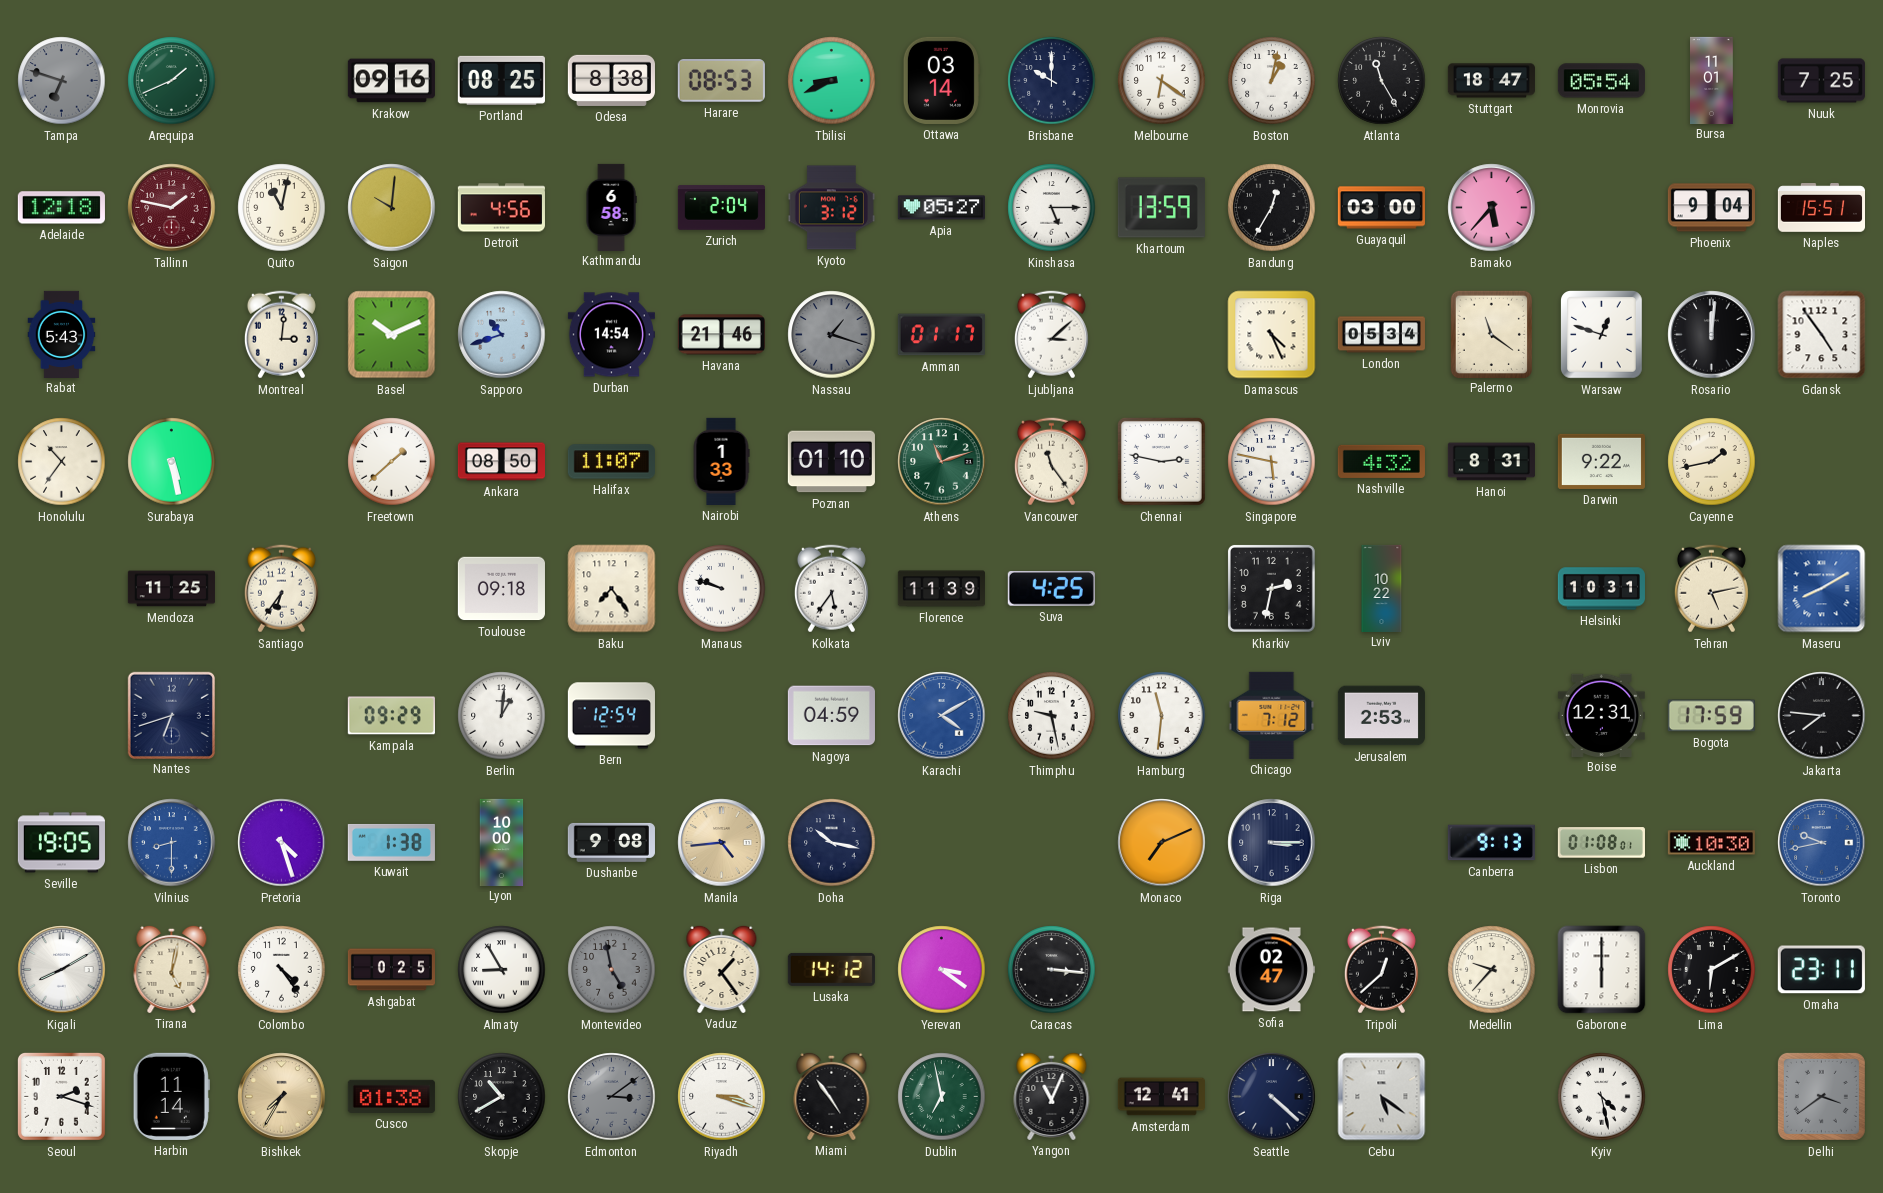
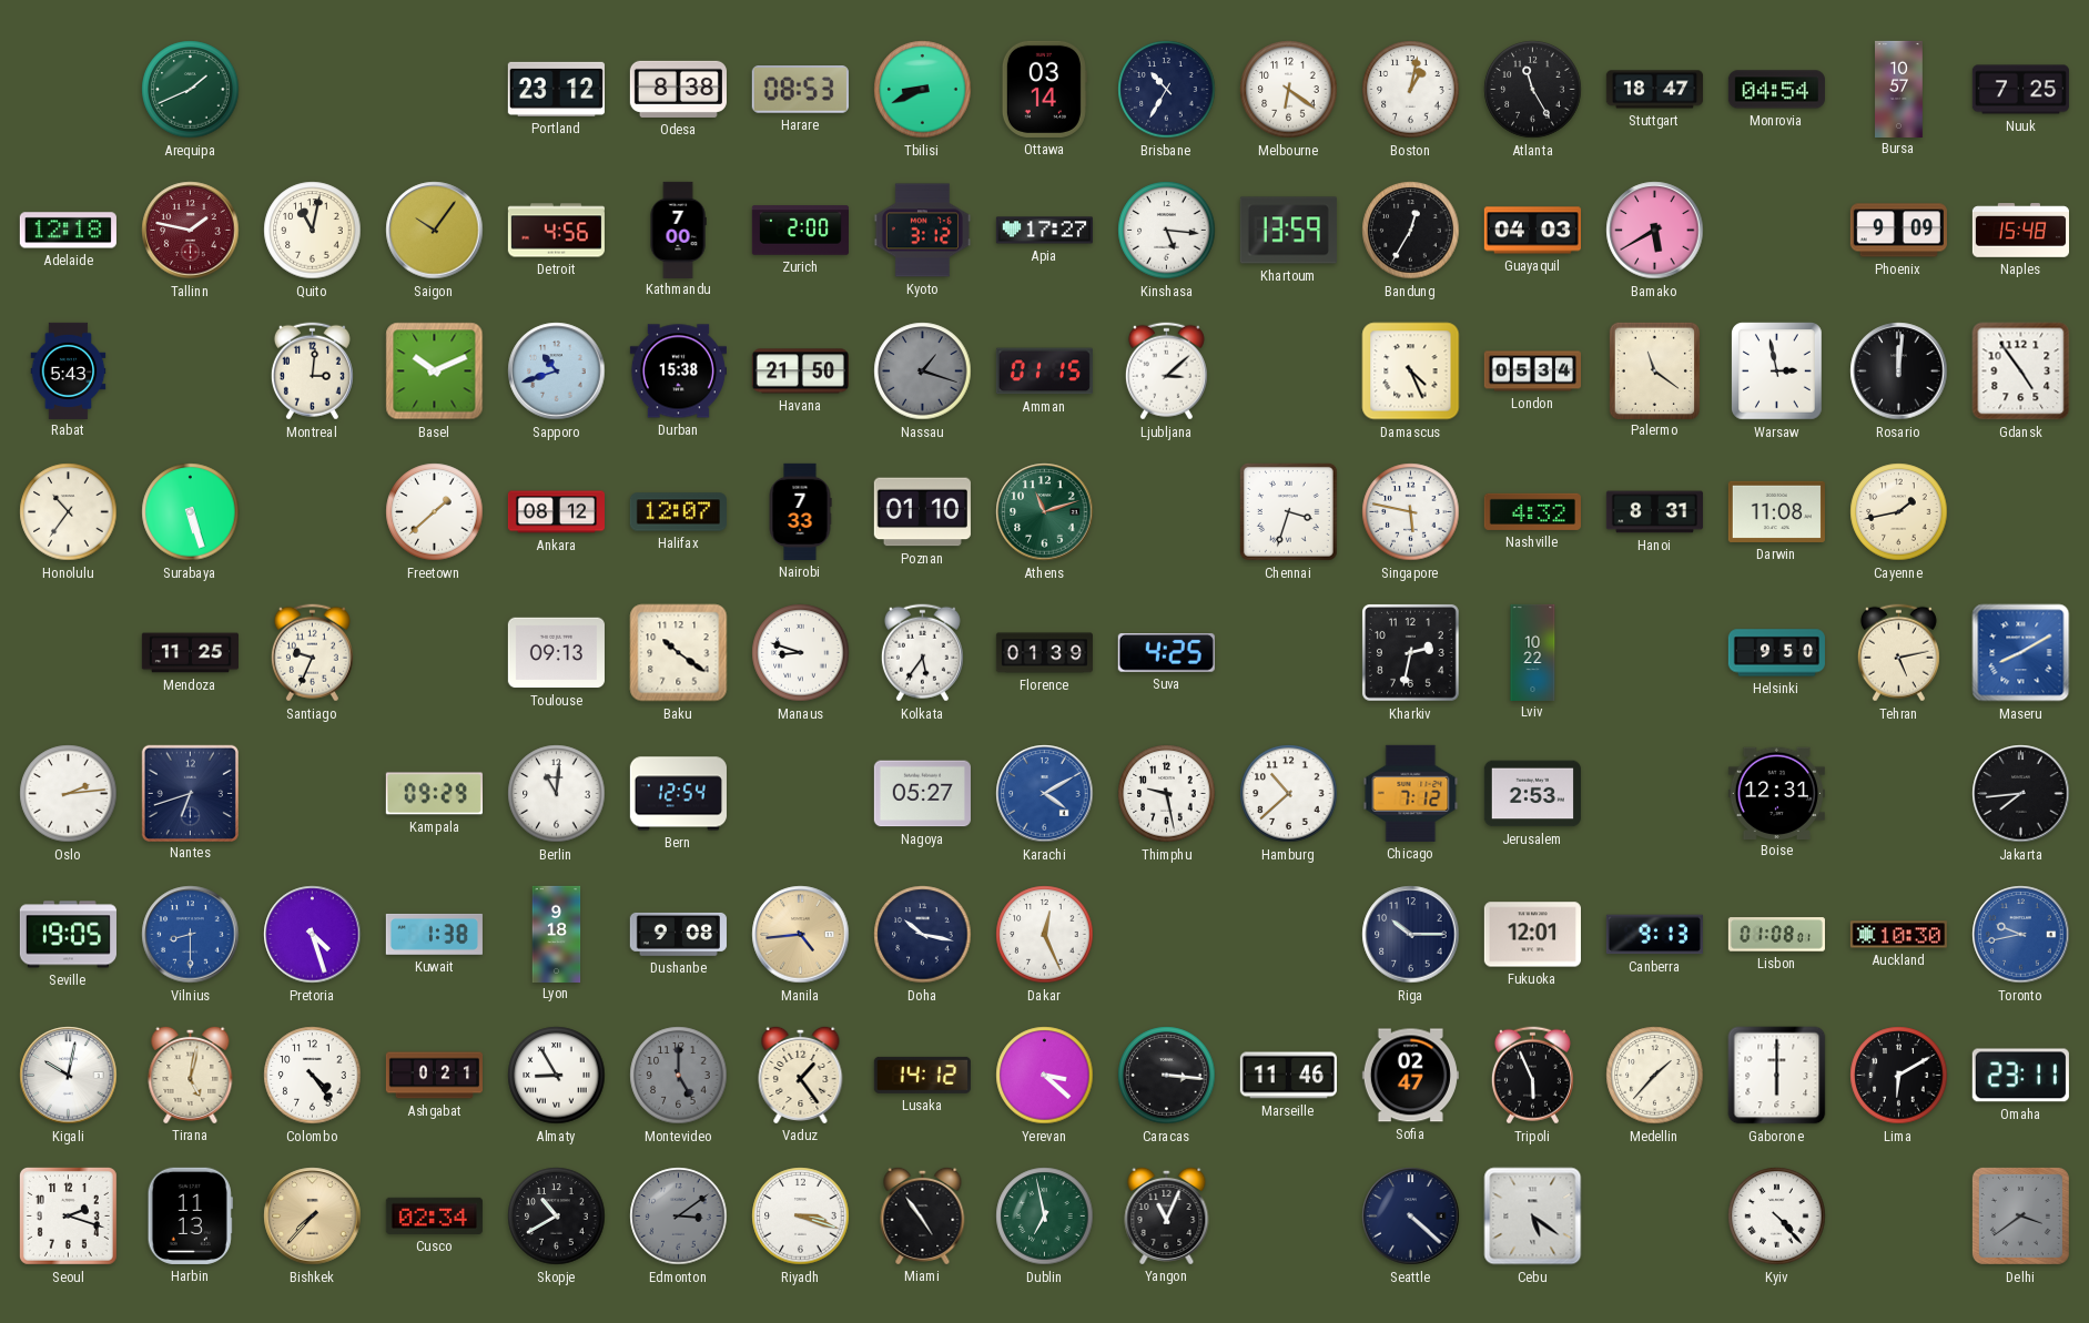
Tampa: 6:48 -> none
Krakow: 09:16 -> none
Portland: 08:25 -> 23:12
Brisbane: 10:00 -> 10:35
Monrovia: 05:54 -> 04:54
Bursa: 11:01 -> 10:57
Saigon: 10:01 -> 10:06
Kathmandu: 6:58 -> 7:00
Zurich: 2:04 -> 2:00
Apia: 05:27 -> 17:27
Kinshasa: 5:15 -> 5:16
Guayaquil: 03:00 -> 04:03
Bamako: 5:37 -> 5:40
Phoenix: 9:04 -> 9:09
Naples: 15:51 -> 15:48
Durban: 14:54 -> 15:38
Havana: 21:46 -> 21:50
Amman: 01:17 -> 01:15
Warsaw: 12:48 -> 2:58
Surabaya: 5:28 -> 5:27
Ankara: 08:50 -> 08:12
Halifax: 11:07 -> 12:07
Nairobi: 1:33 -> 7:33
Vancouver: 11:24 -> none
Chennai: 2:47 -> 3:33
Darwin: 9:22 -> 11:08
Santiago: 6:36 -> 9:34
Toulouse: 09:18 -> 09:13
Baku: 7:24 -> 10:21
Manaus: 9:48 -> 8:48
Florence: 11:39 -> 01:39
Helsinki: 10:31 -> 9:50
Oslo: none -> 2:14
Berlin: 1:01 -> 11:01
Nagoya: 04:59 -> 05:27
Hamburg: 11:31 -> 10:38
Bogota: 17:59 -> none
Jakarta: 7:46 -> 7:44
Lyon: 10:00 -> 9:18
Dakar: none -> 12:26
Monaco: 7:11 -> none
Riga: 3:15 -> 10:15
Fukuoka: none -> 12:01
Kigali: 8:10 -> 10:02
Ashgabat: 0:25 -> 0:21
Montevideo: 4:58 -> 5:00
Yerevan: 3:21 -> 3:22
Marseille: none -> 11:46
Tripoli: 12:38 -> 5:56
Medellin: 9:37 -> 1:37
Harbin: 11:14 -> 11:13
Bishkek: 7:35 -> 7:37
Cusco: 01:38 -> 02:34
Amsterdam: 12:41 -> none
Kyiv: 4:28 -> 4:23
